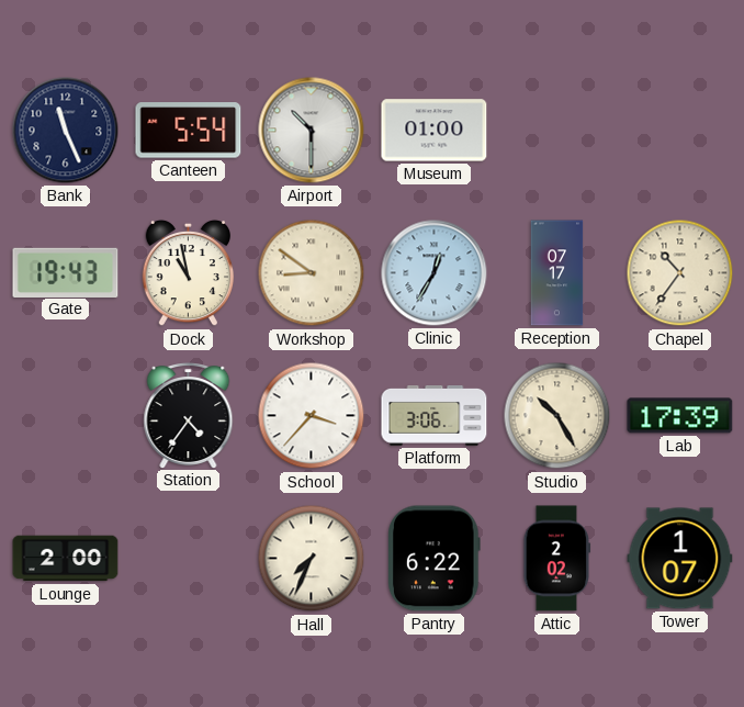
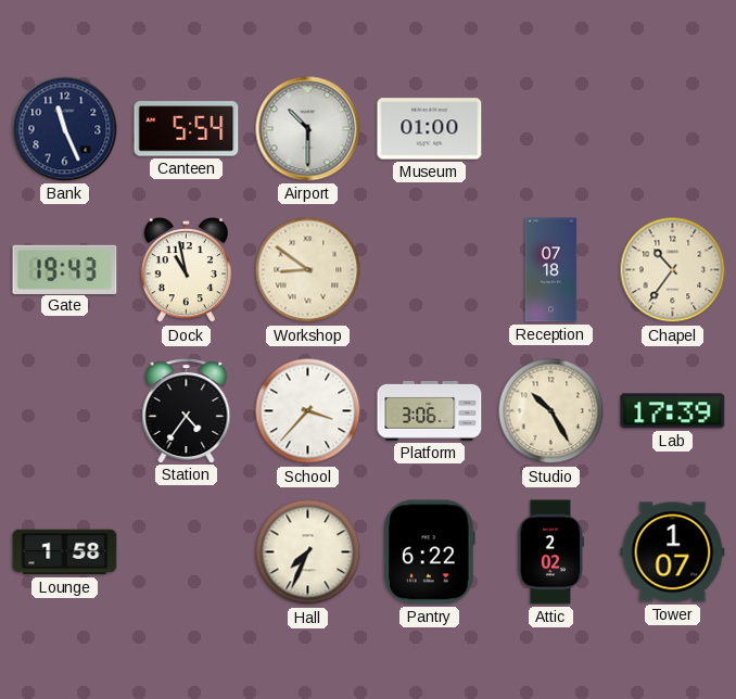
Clinic: 12:35 -> none
Reception: 07:17 -> 07:18
Lounge: 2:00 -> 1:58
